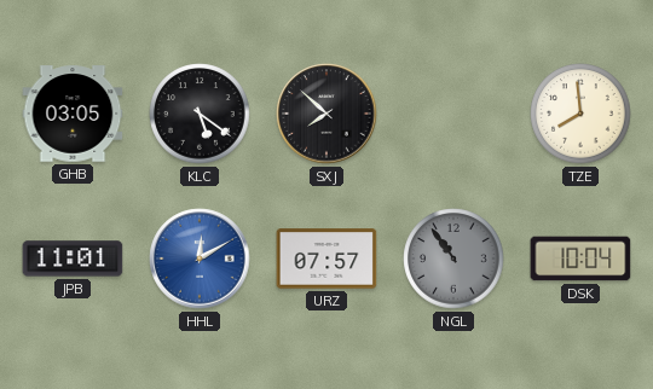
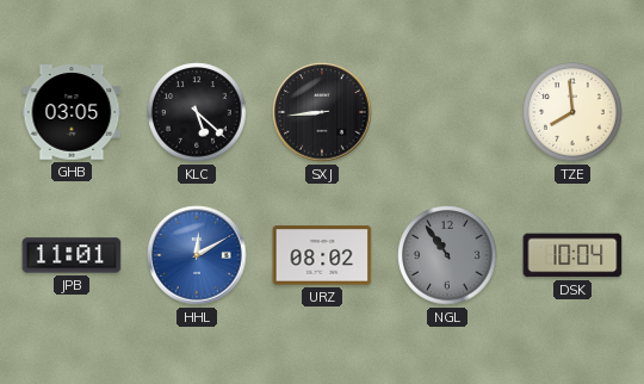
KLC: 5:21 -> 5:22
SXJ: 7:52 -> 8:44
URZ: 07:57 -> 08:02
